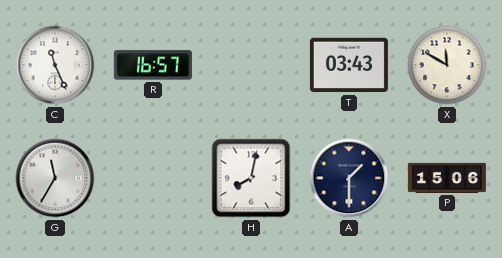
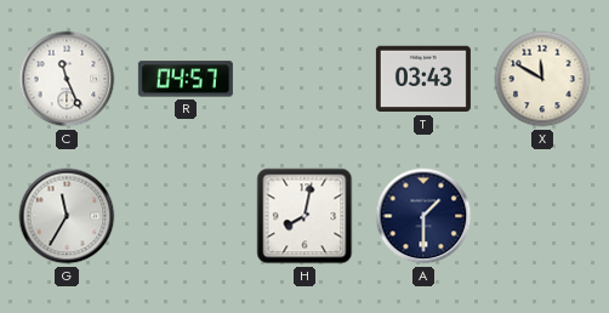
R: 16:57 -> 04:57
P: 15:06 -> none
